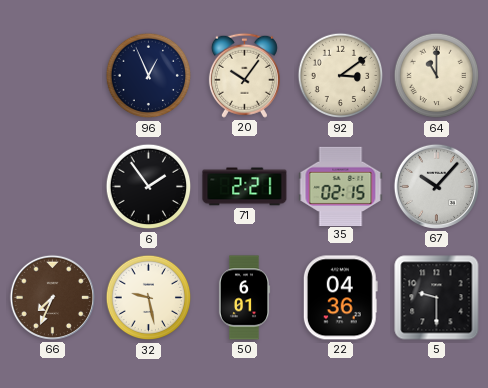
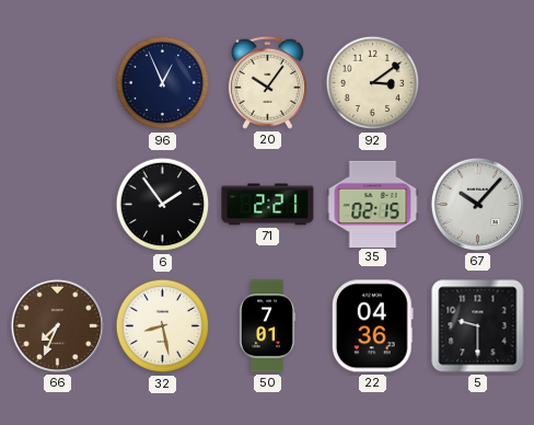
64: 11:00 -> none
32: 9:28 -> 8:28
50: 6:01 -> 7:01
